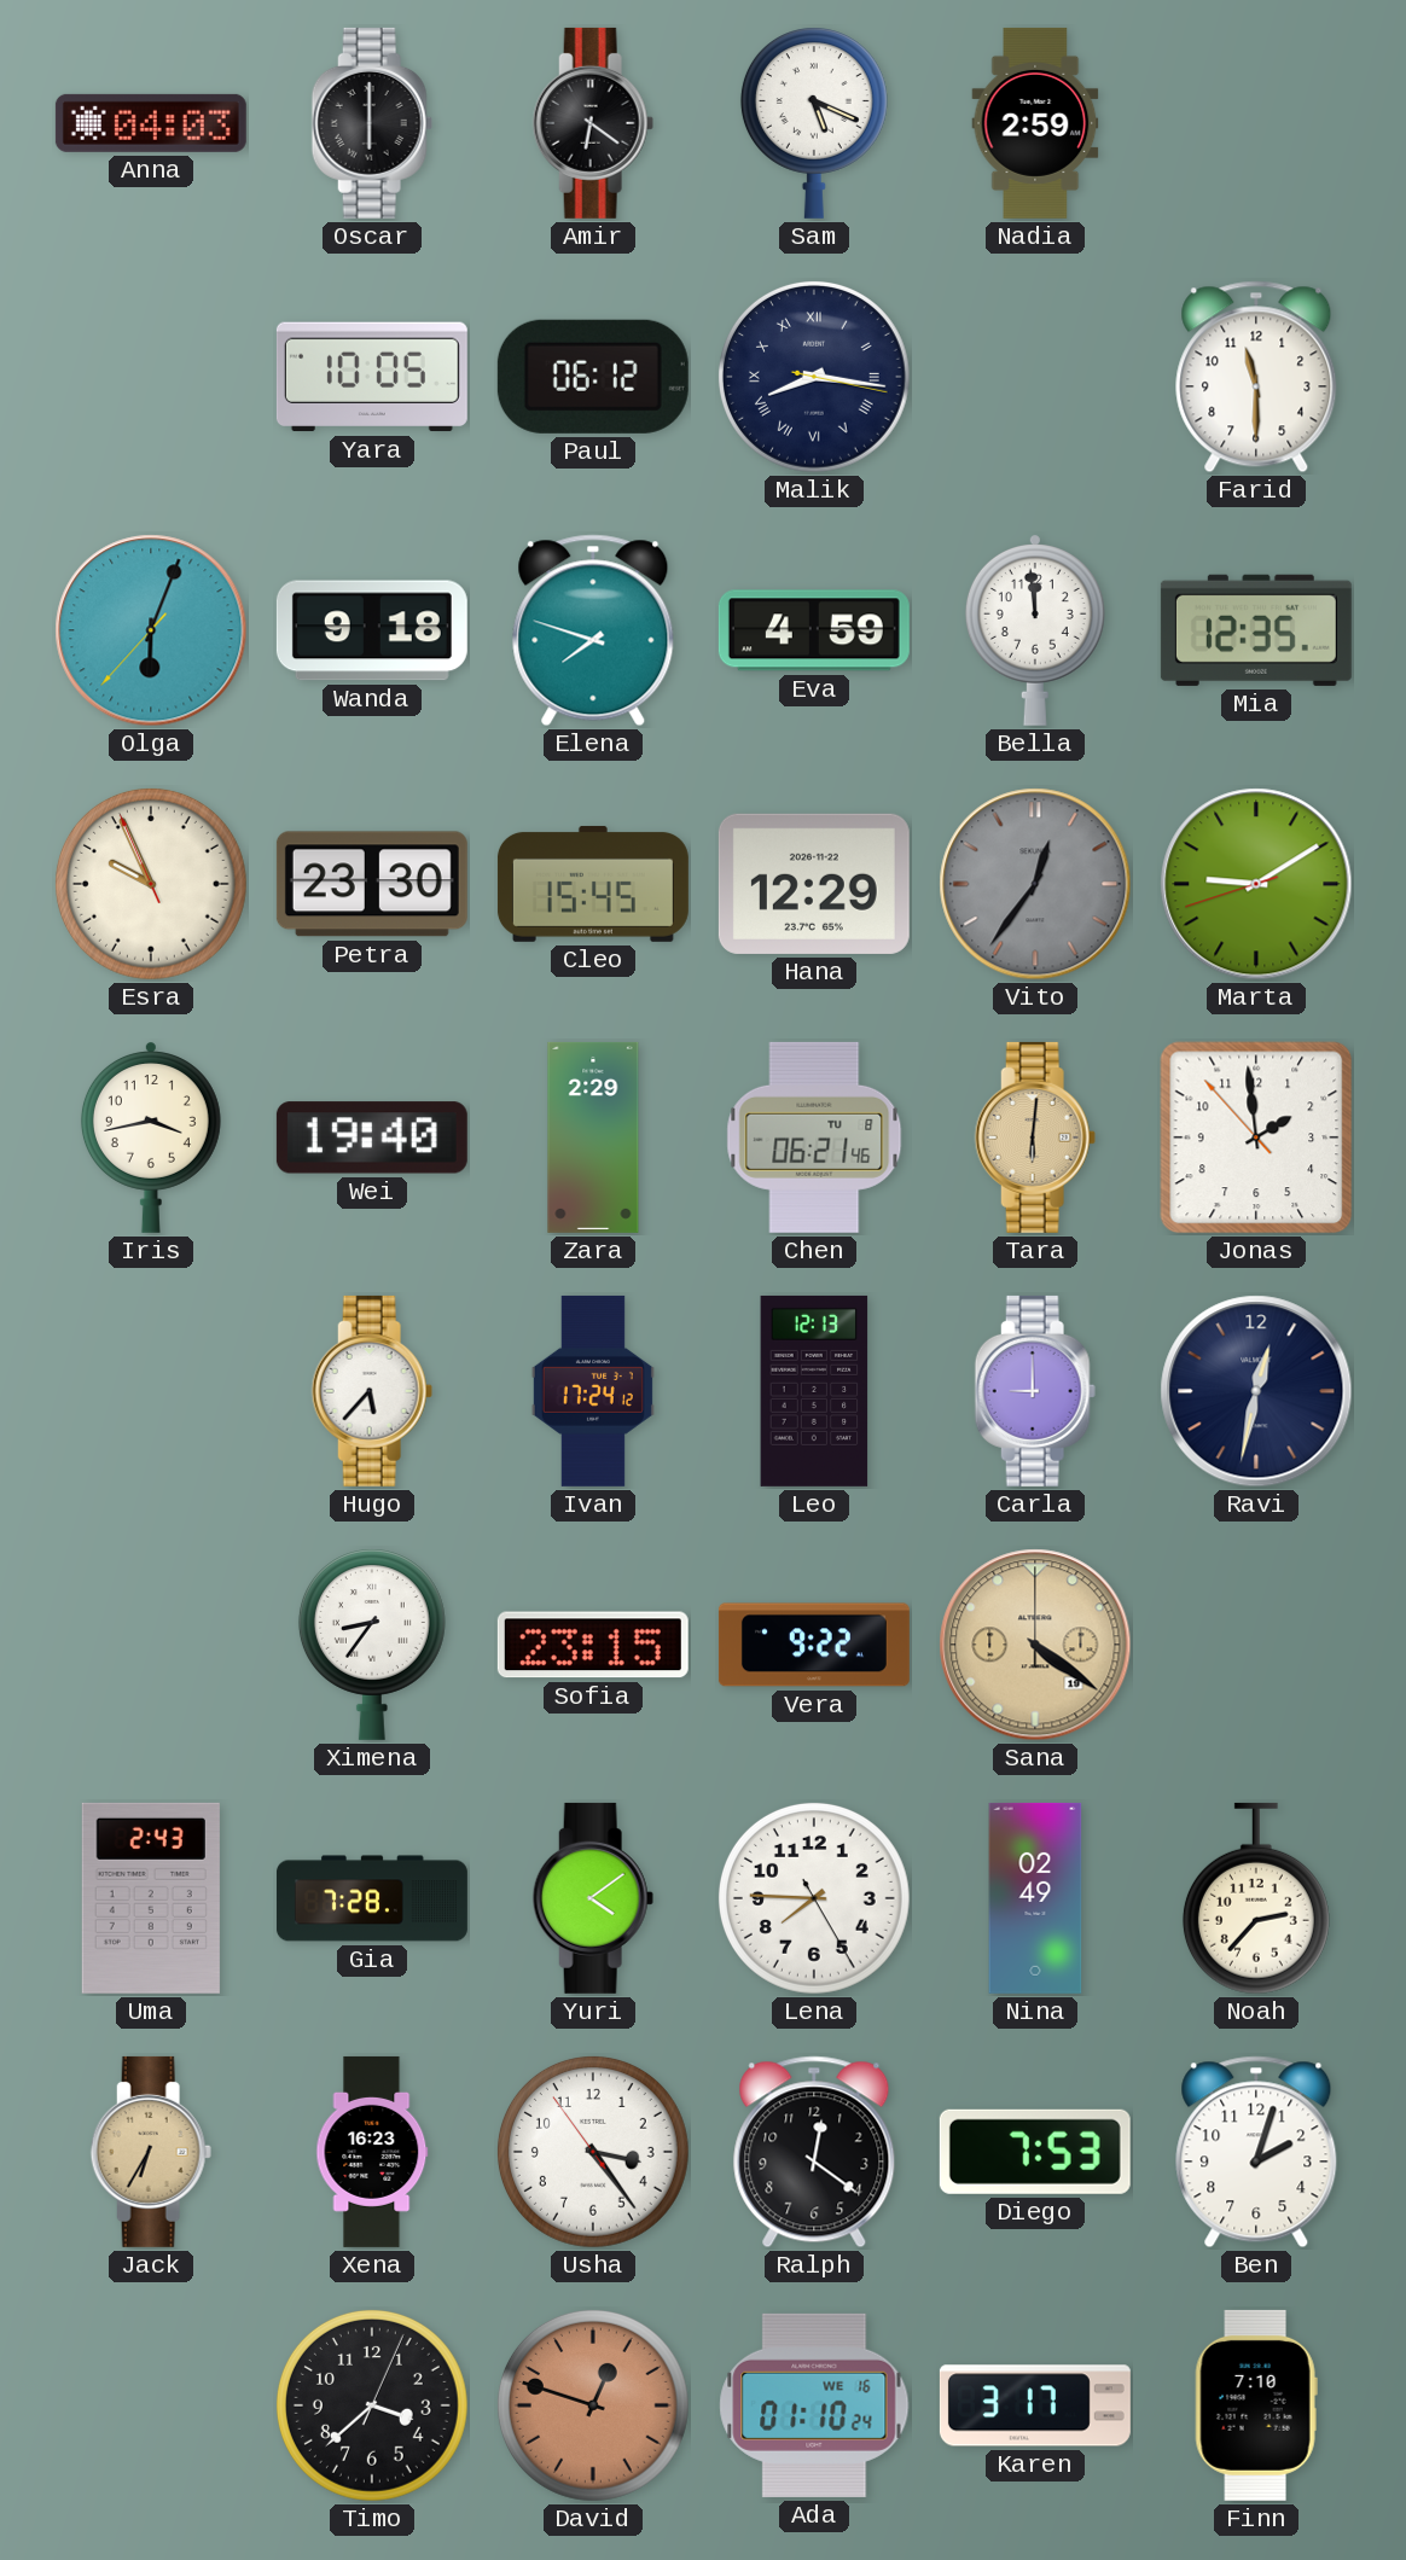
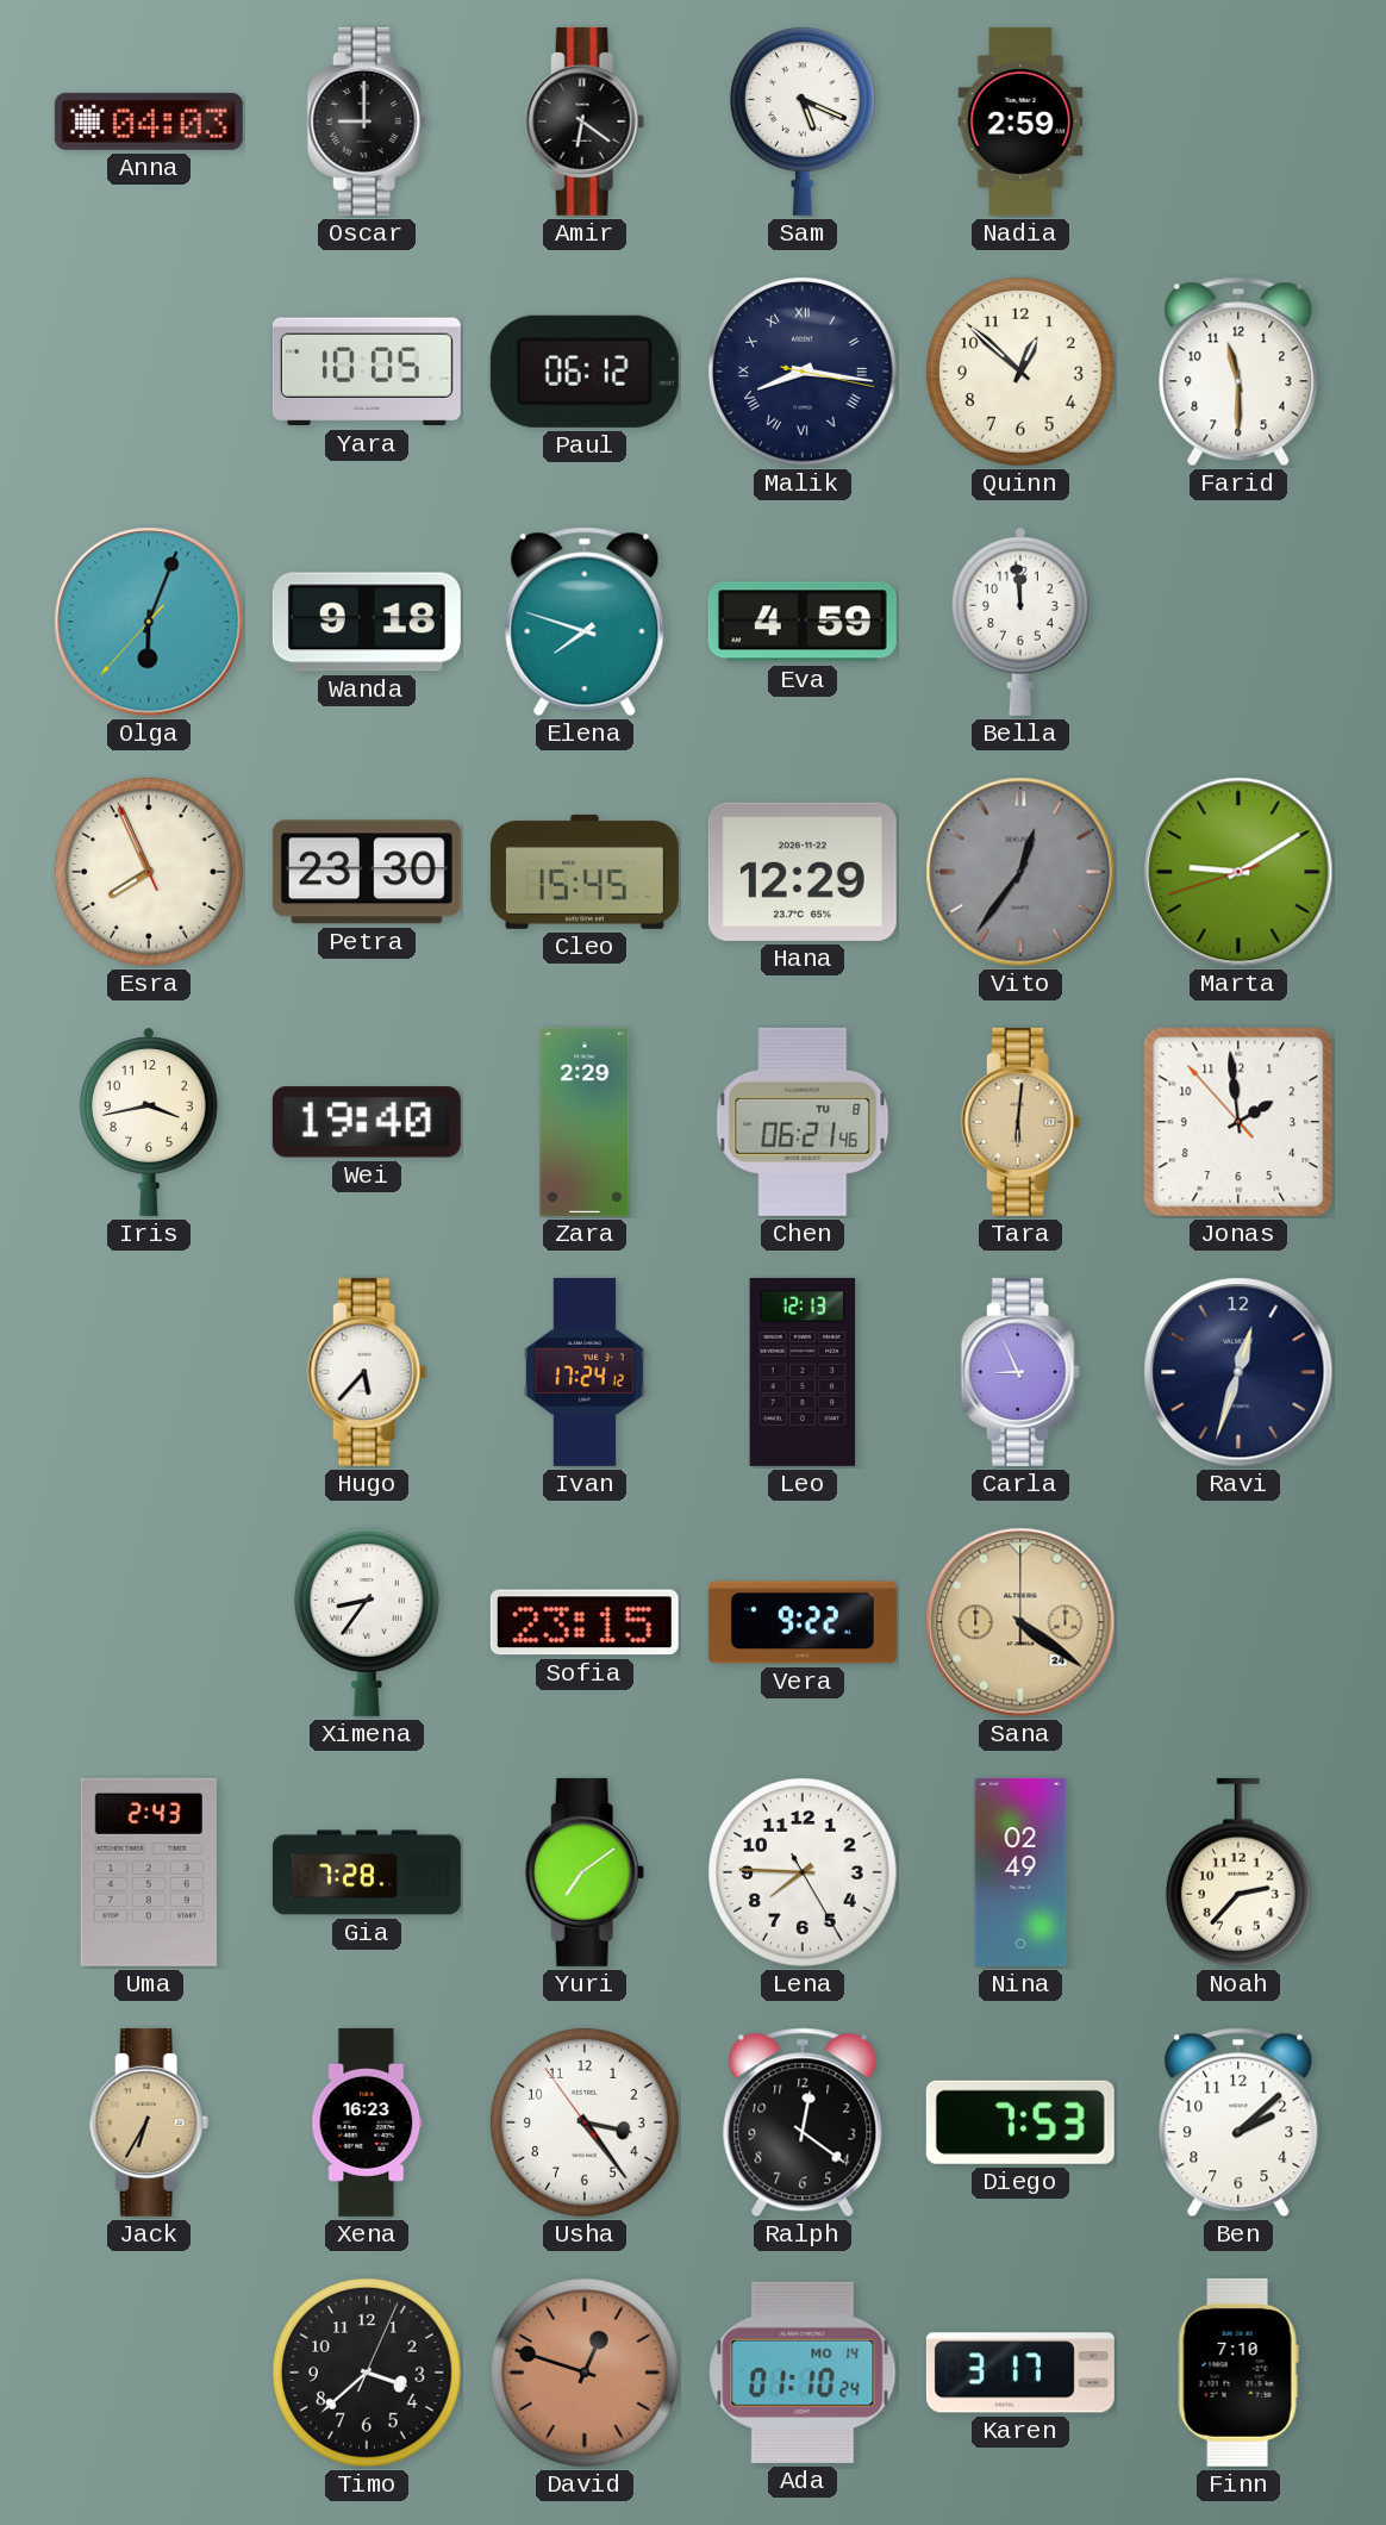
Oscar: 6:00 -> 9:00
Quinn: none -> 12:52
Mia: 12:35 -> none
Esra: 9:55 -> 7:55
Carla: 9:00 -> 8:56
Ravi: 12:32 -> 12:33
Sana date: 19 -> 24
Yuri: 4:09 -> 7:09
Ben: 2:03 -> 2:08
Ada date: WE 16 -> MO 14
